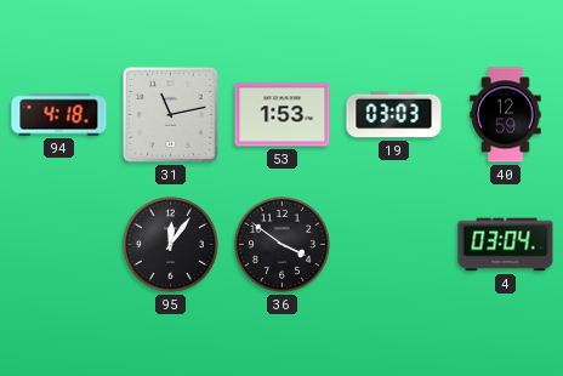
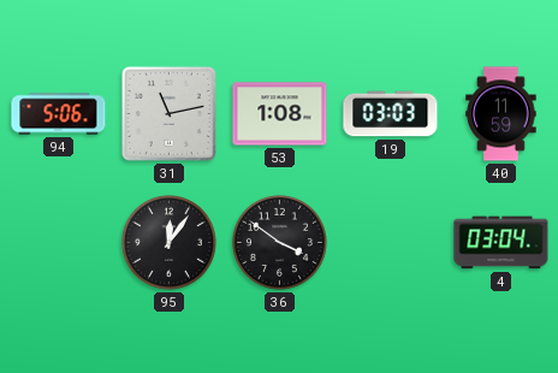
94: 4:18 -> 5:06
53: 1:53 -> 1:08
40: 12:59 -> 11:59
